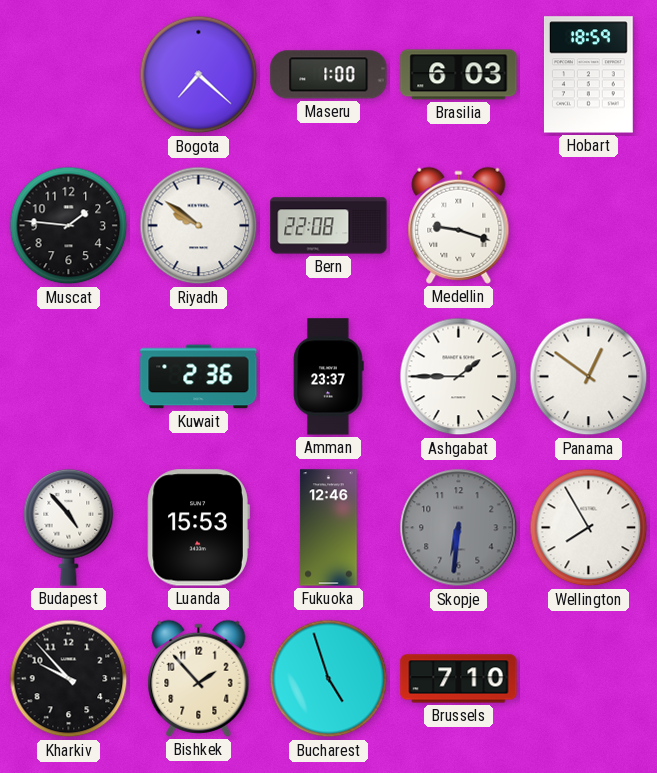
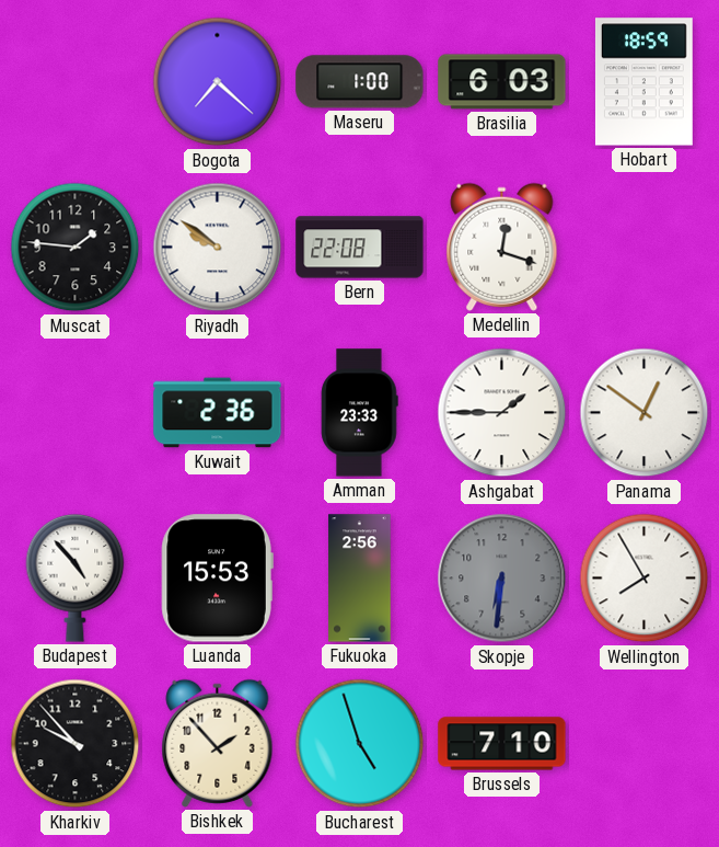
Medellin: 9:18 -> 12:18
Amman: 23:37 -> 23:33
Fukuoka: 12:46 -> 2:56
